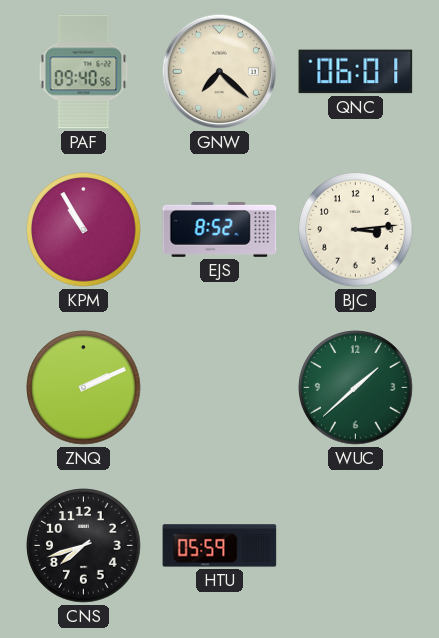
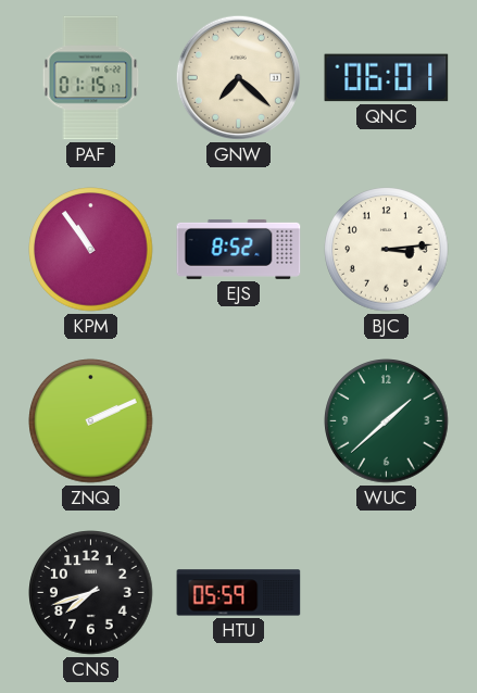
PAF: 09:40 -> 01:15
KPM: 10:55 -> 10:54
